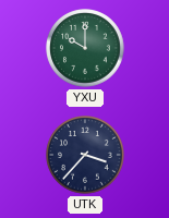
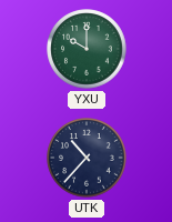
UTK: 3:37 -> 10:37
